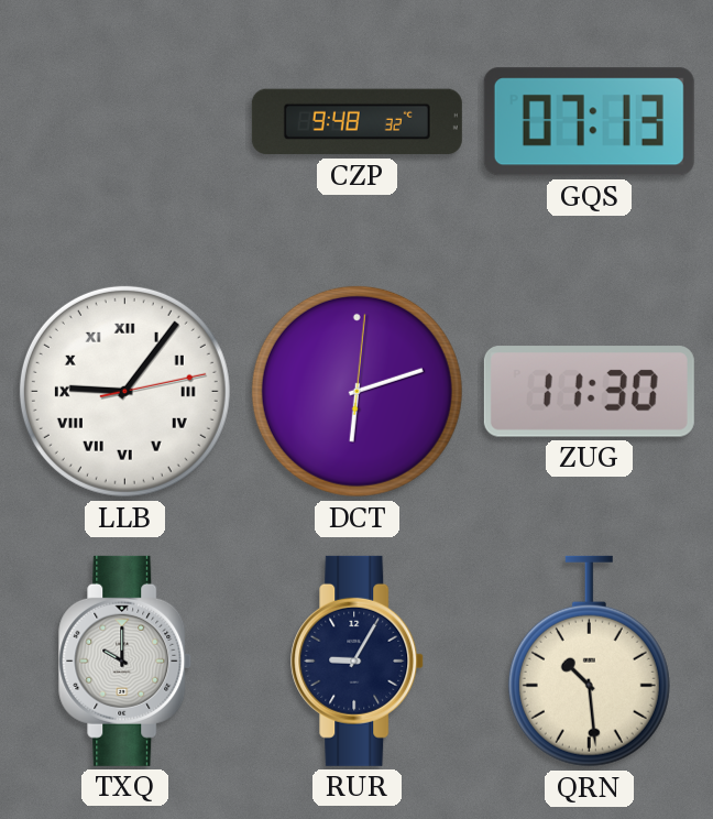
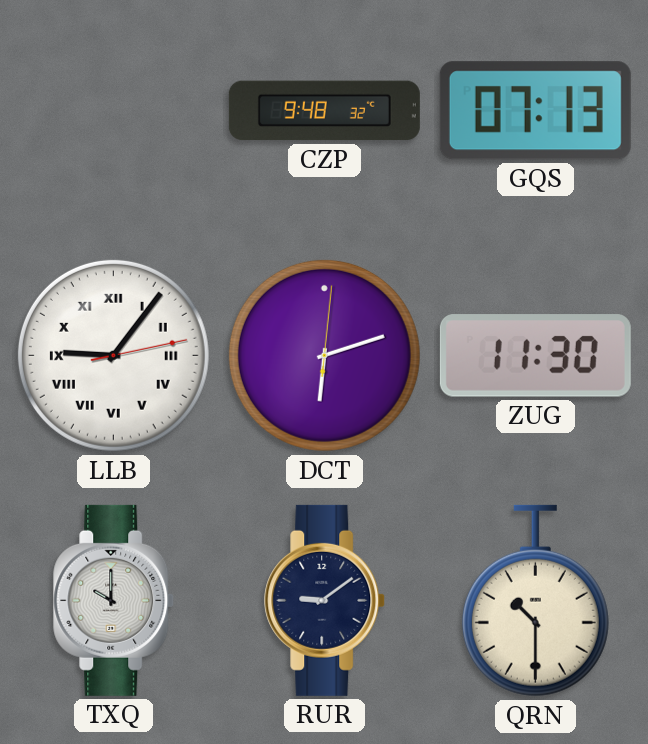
RUR: 9:05 -> 9:09
QRN: 10:29 -> 10:30
